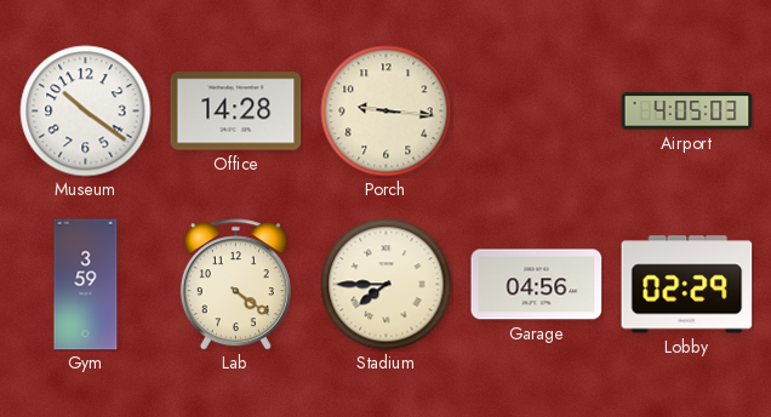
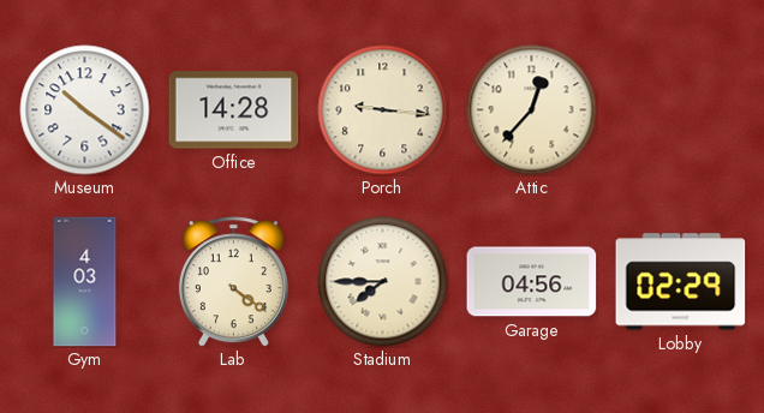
Attic: none -> 12:37
Airport: 4:05 -> none
Gym: 3:59 -> 4:03
